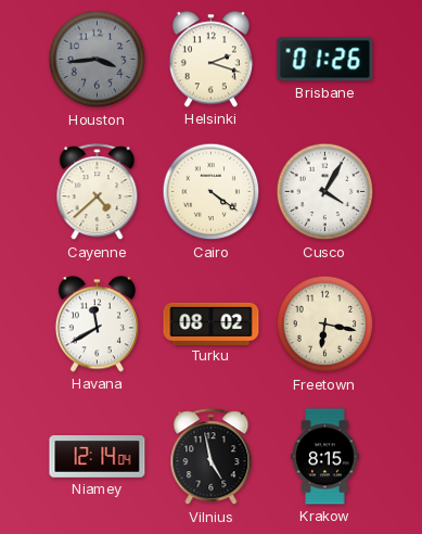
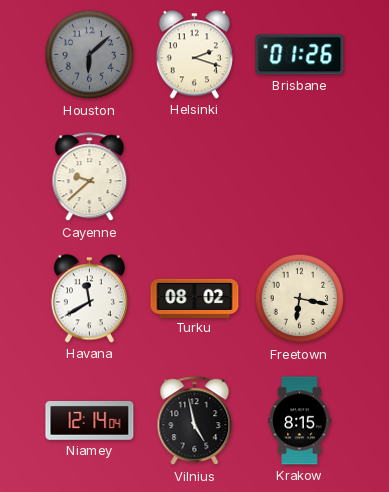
Houston: 3:44 -> 6:08
Cayenne: 4:38 -> 9:38
Cairo: 4:21 -> none
Cusco: 4:05 -> none
